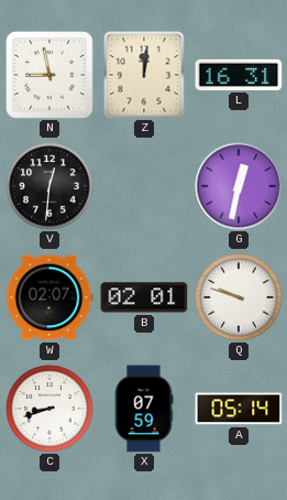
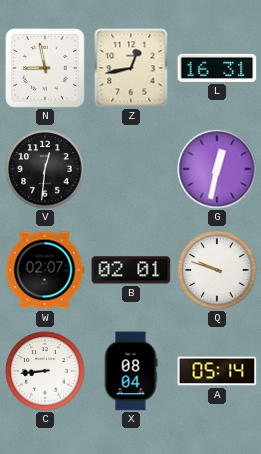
Z: 12:01 -> 12:43
C: 8:42 -> 8:44
X: 07:59 -> 08:04
